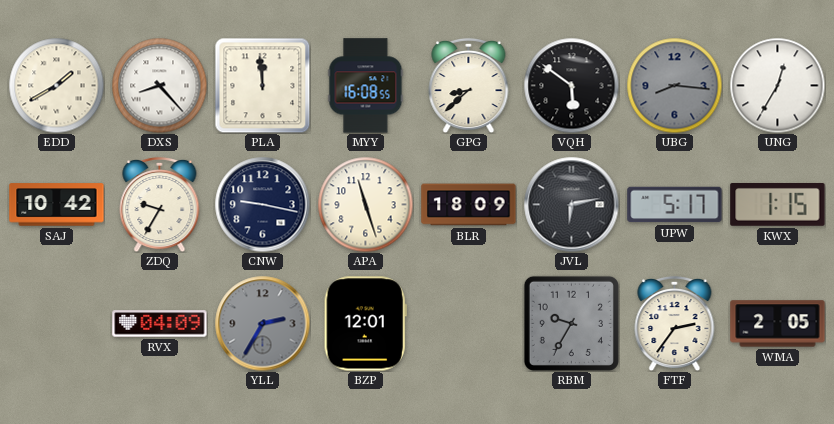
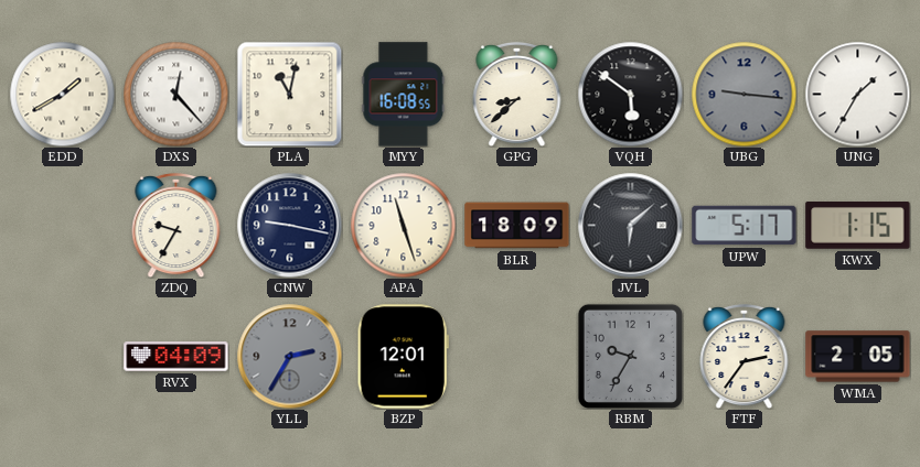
DXS: 8:23 -> 12:23
PLA: 11:59 -> 11:02
UBG: 8:16 -> 9:16
UNG: 12:35 -> 1:35
SAJ: 10:42 -> none
JVL: 6:13 -> 6:08
